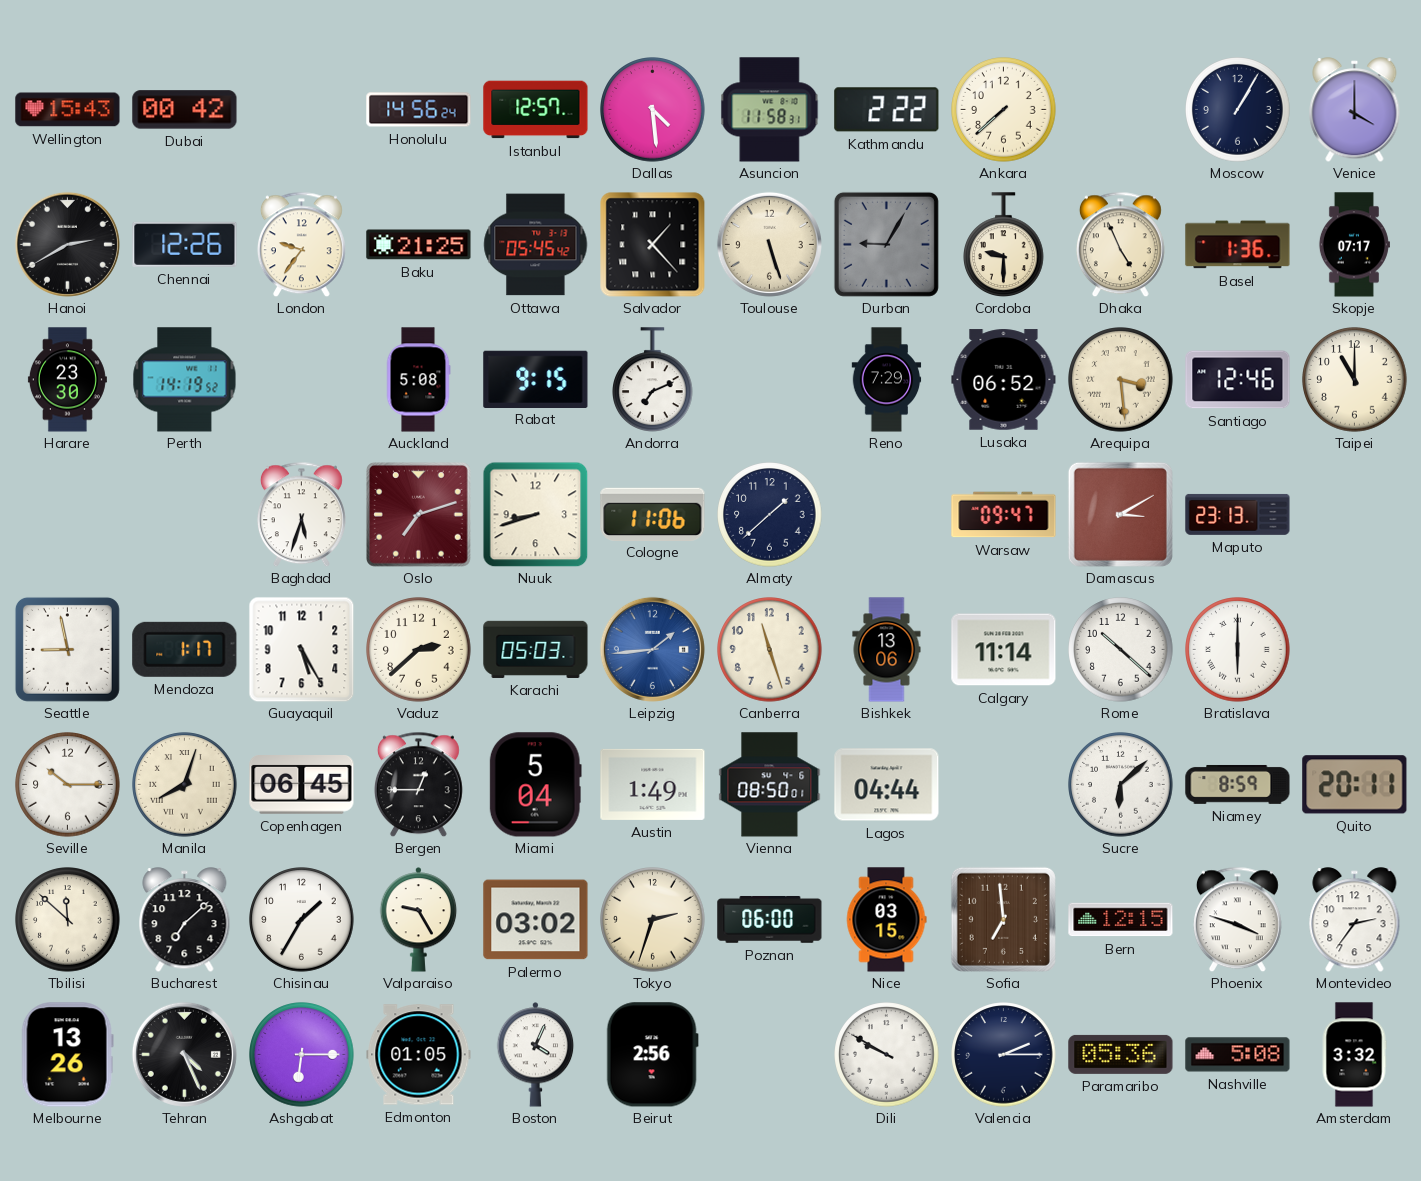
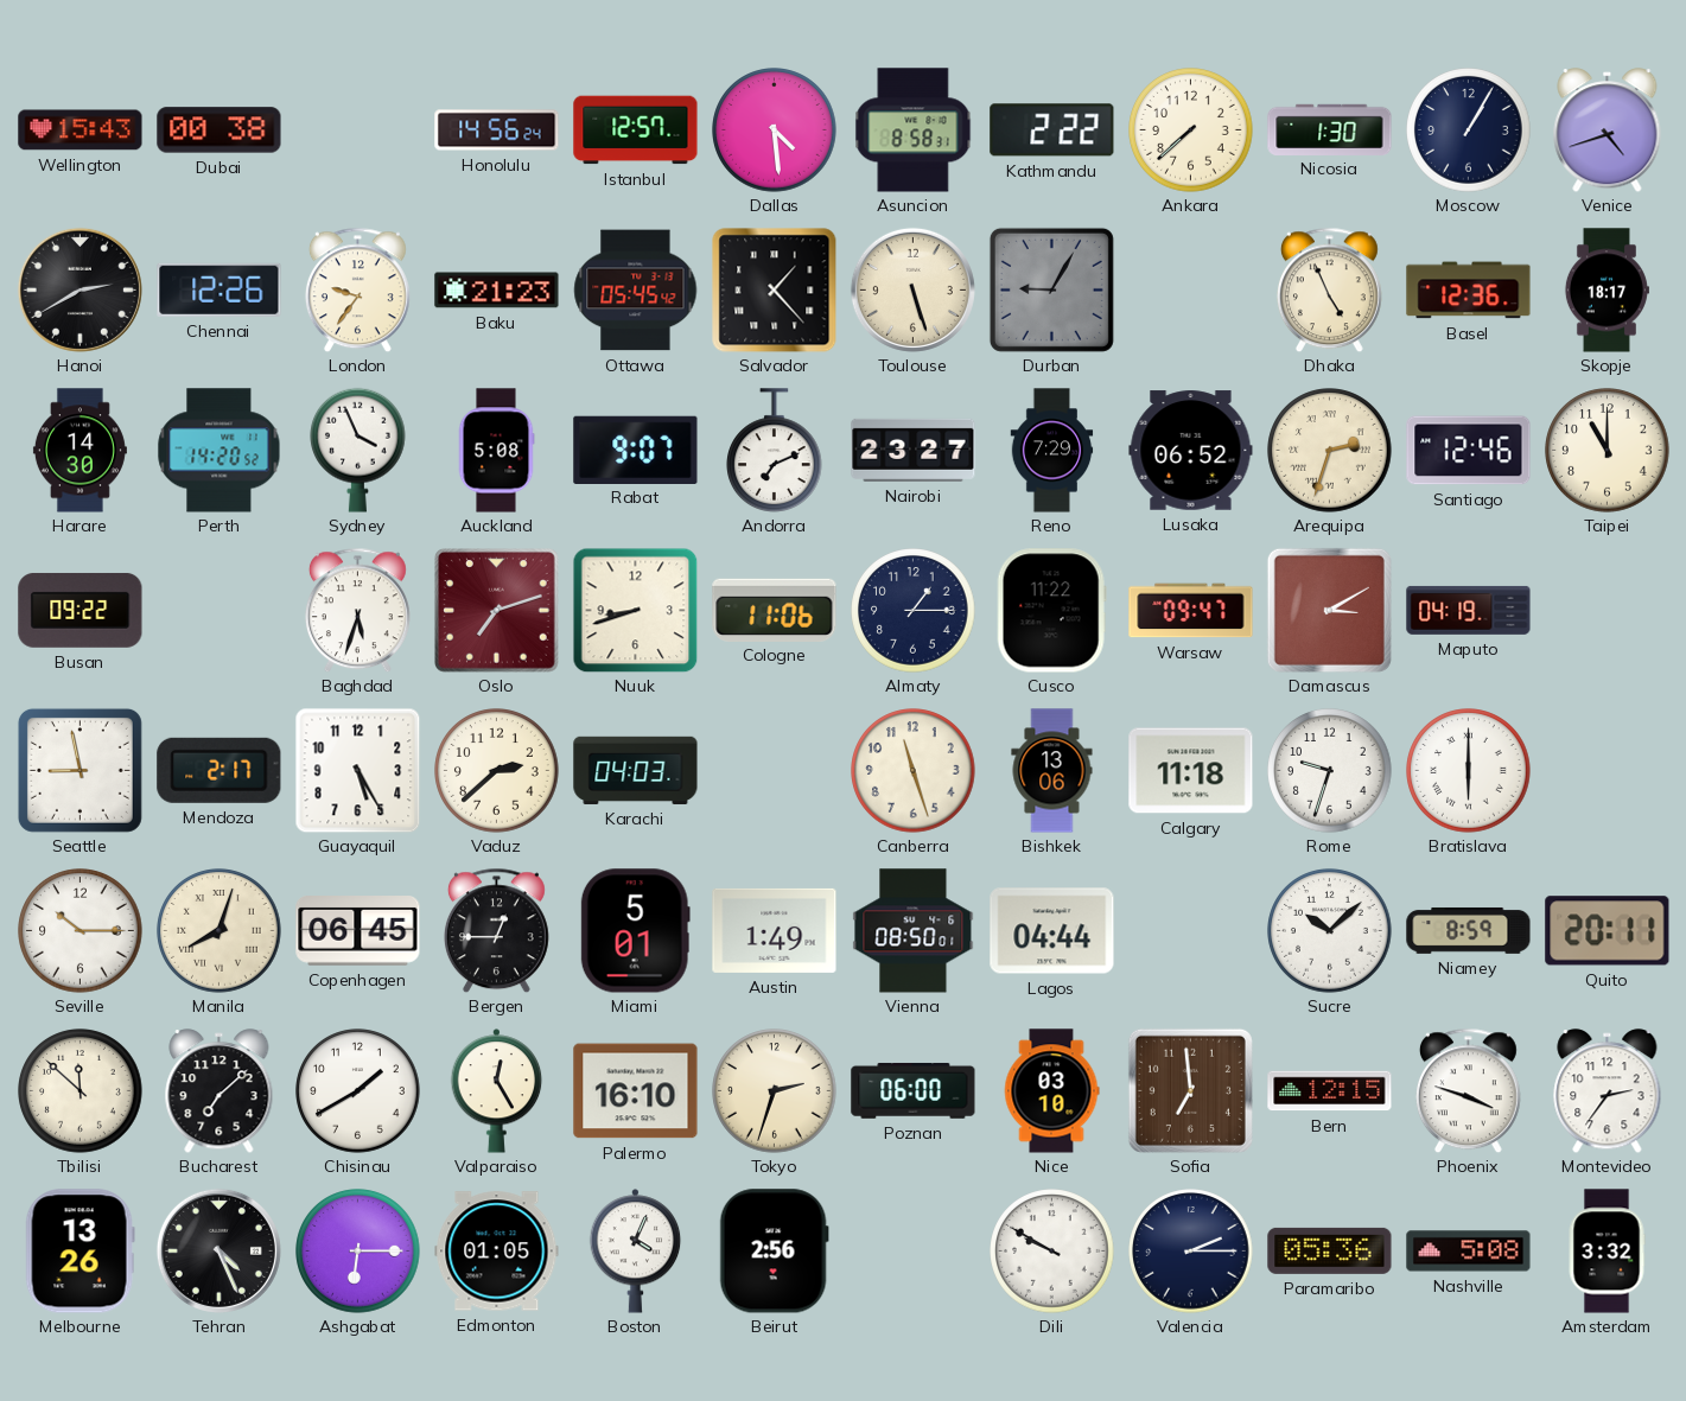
Dubai: 00:42 -> 00:38
Asuncion: 11:58 -> 8:58
Nicosia: none -> 1:30
Venice: 4:00 -> 4:42
Baku: 21:25 -> 21:23
Cordoba: 9:30 -> none
Basel: 1:36 -> 12:36
Skopje: 07:17 -> 18:17
Harare: 23:30 -> 14:30
Perth: 14:19 -> 14:20
Sydney: none -> 3:56
Rabat: 9:15 -> 9:07
Nairobi: none -> 23:27
Arequipa: 3:29 -> 2:33
Busan: none -> 09:22
Almaty: 1:38 -> 1:15
Cusco: none -> 11:22
Maputo: 23:13 -> 04:19
Mendoza: 1:17 -> 2:17
Karachi: 05:03 -> 04:03
Leipzig: 1:44 -> none
Calgary: 11:14 -> 11:18
Rome: 10:22 -> 9:33
Miami: 5:04 -> 5:01
Sucre: 6:08 -> 10:08
Chisinau: 1:35 -> 1:40
Valparaiso: 9:25 -> 12:25
Palermo: 03:02 -> 16:10
Nice: 03:15 -> 03:10
